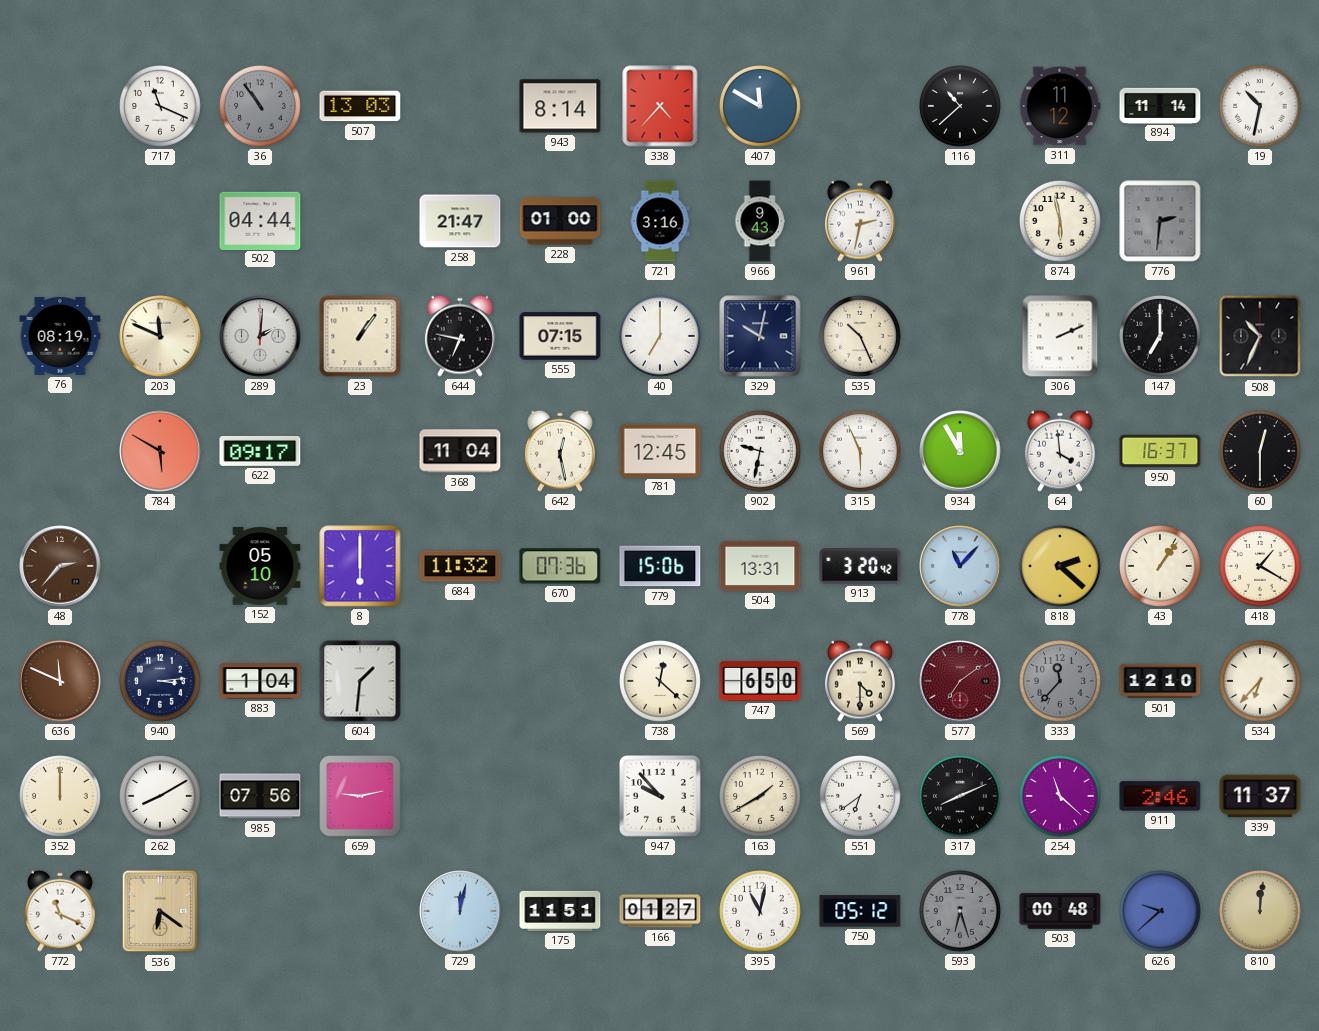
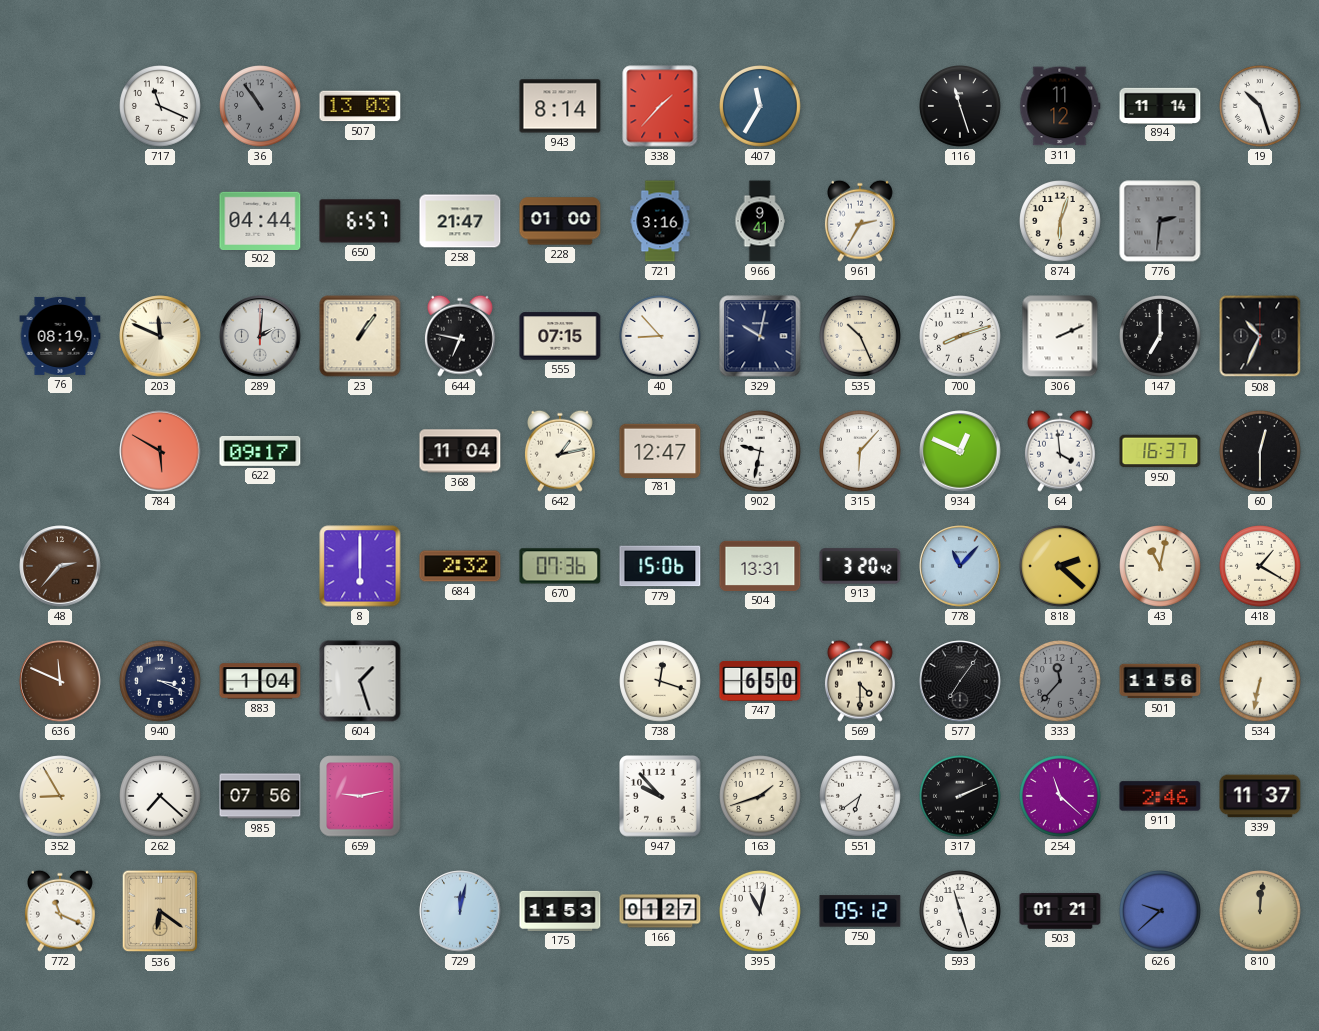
338: 4:37 -> 1:37
407: 11:50 -> 11:35
116: 10:38 -> 11:27
19: 10:32 -> 10:27
650: none -> 6:57
966: 9:43 -> 9:41
961: 2:32 -> 2:35
874: 5:58 -> 6:03
40: 7:00 -> 8:53
700: none -> 8:12
642: 12:28 -> 1:13
781: 12:45 -> 12:47
315: 5:56 -> 6:07
934: 11:55 -> 12:49
152: 05:10 -> none
684: 11:32 -> 2:32
43: 1:06 -> 11:02
940: 3:14 -> 3:19
604: 1:31 -> 1:27
738: 12:22 -> 12:18
577: 7:09 -> 7:06
577 dial: burgundy -> black
501: 12:10 -> 11:56
534: 6:37 -> 6:32
352: 12:00 -> 8:55
262: 8:10 -> 7:22
163: 1:40 -> 1:42
317: 8:11 -> 2:11
175: 11:51 -> 11:53
593: 6:27 -> 11:27
593 dial: grey -> white
503: 00:48 -> 01:21
